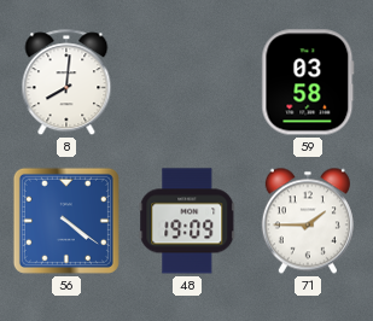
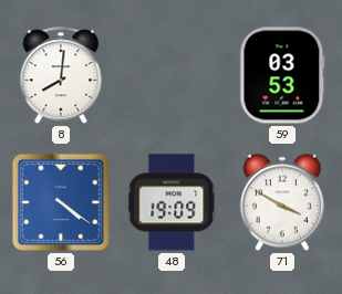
59: 03:58 -> 03:53
71: 1:45 -> 3:50
